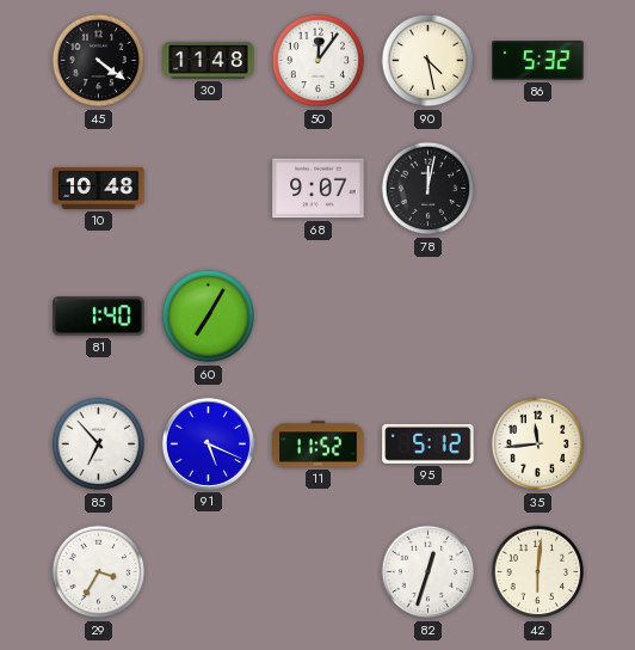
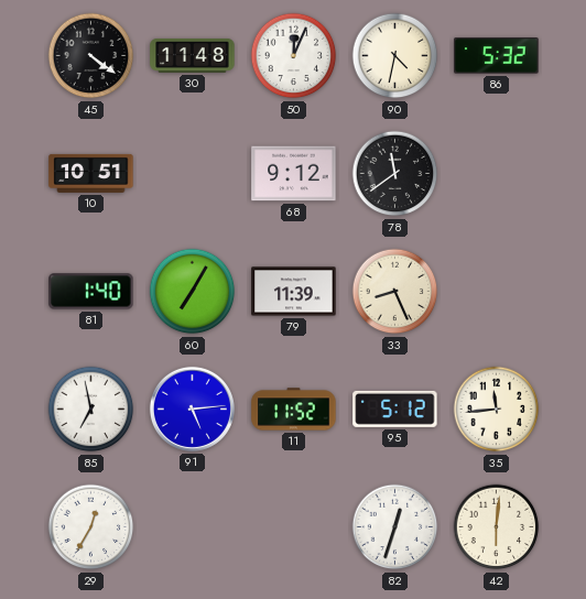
50: 12:06 -> 12:04
90: 4:28 -> 4:32
10: 10:48 -> 10:51
68: 9:07 -> 9:12
78: 12:02 -> 11:39
79: none -> 11:39
33: none -> 8:26
85: 6:53 -> 6:58
91: 5:19 -> 5:14
29: 3:35 -> 12:35
